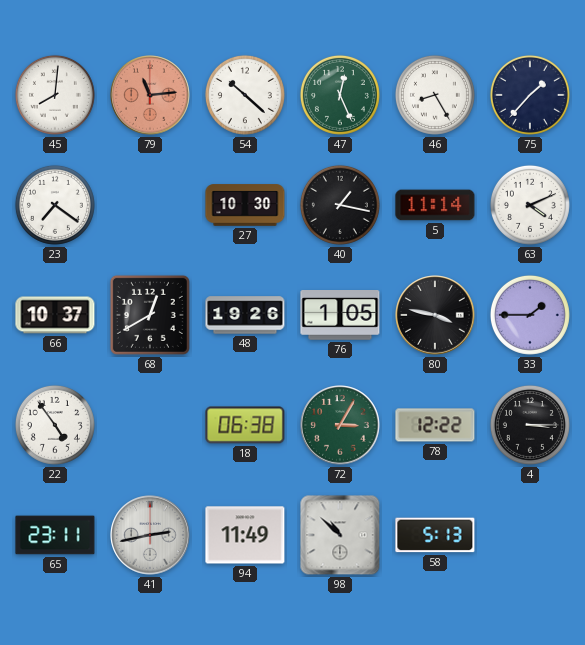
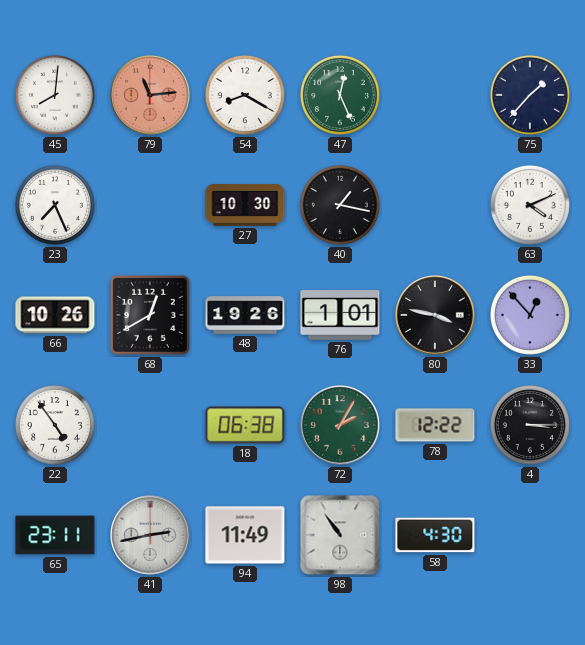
54: 10:22 -> 8:20
46: 8:25 -> none
23: 7:21 -> 7:26
5: 11:14 -> none
66: 10:37 -> 10:26
76: 1:05 -> 1:01
33: 1:45 -> 12:53
72: 3:05 -> 2:05
98: 10:52 -> 10:54
58: 5:13 -> 4:30
